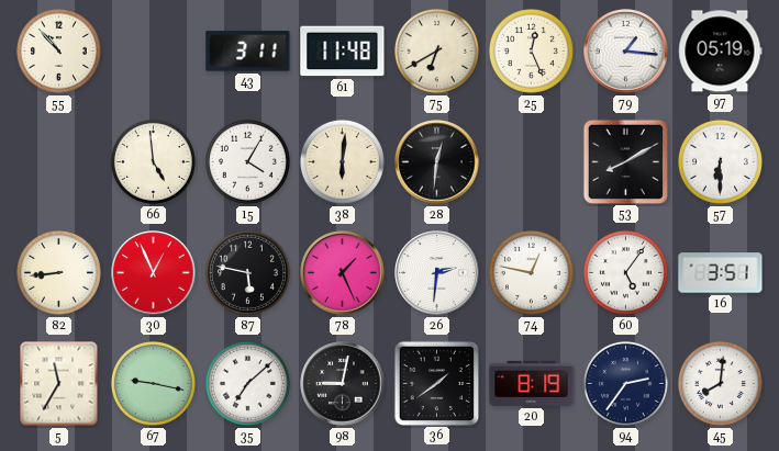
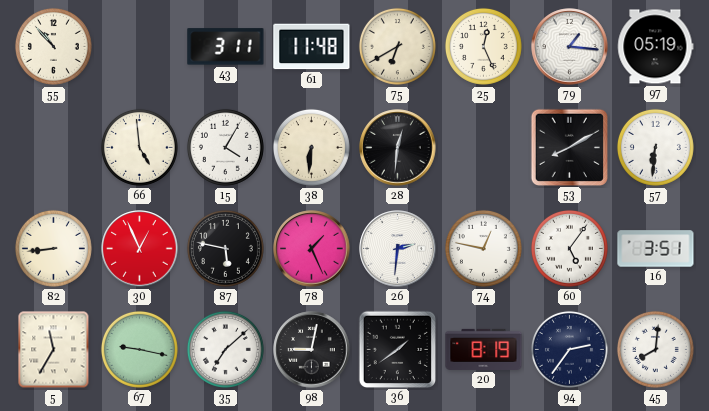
38: 6:01 -> 6:31
57: 6:30 -> 6:31
